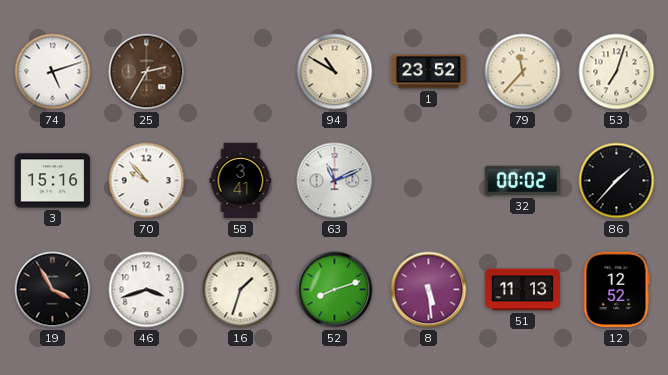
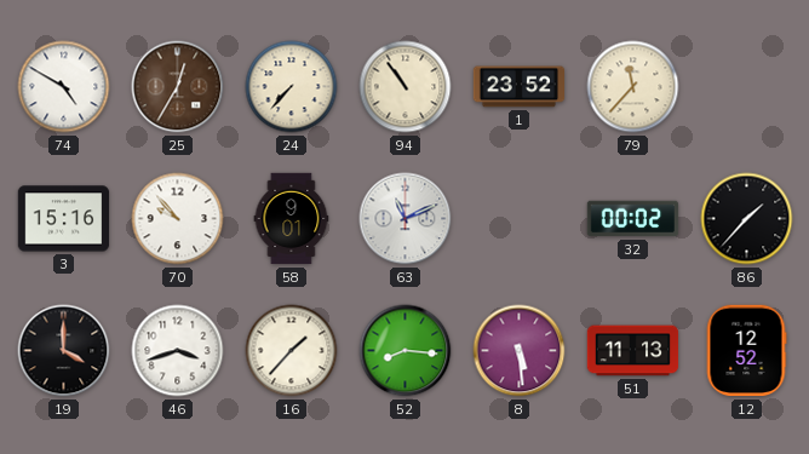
74: 5:12 -> 4:50
25: 2:35 -> 12:35
24: none -> 7:37
94: 10:50 -> 10:54
53: 7:03 -> none
58: 3:41 -> 9:01
19: 3:55 -> 4:00
16: 1:33 -> 1:37
52: 8:12 -> 8:16
